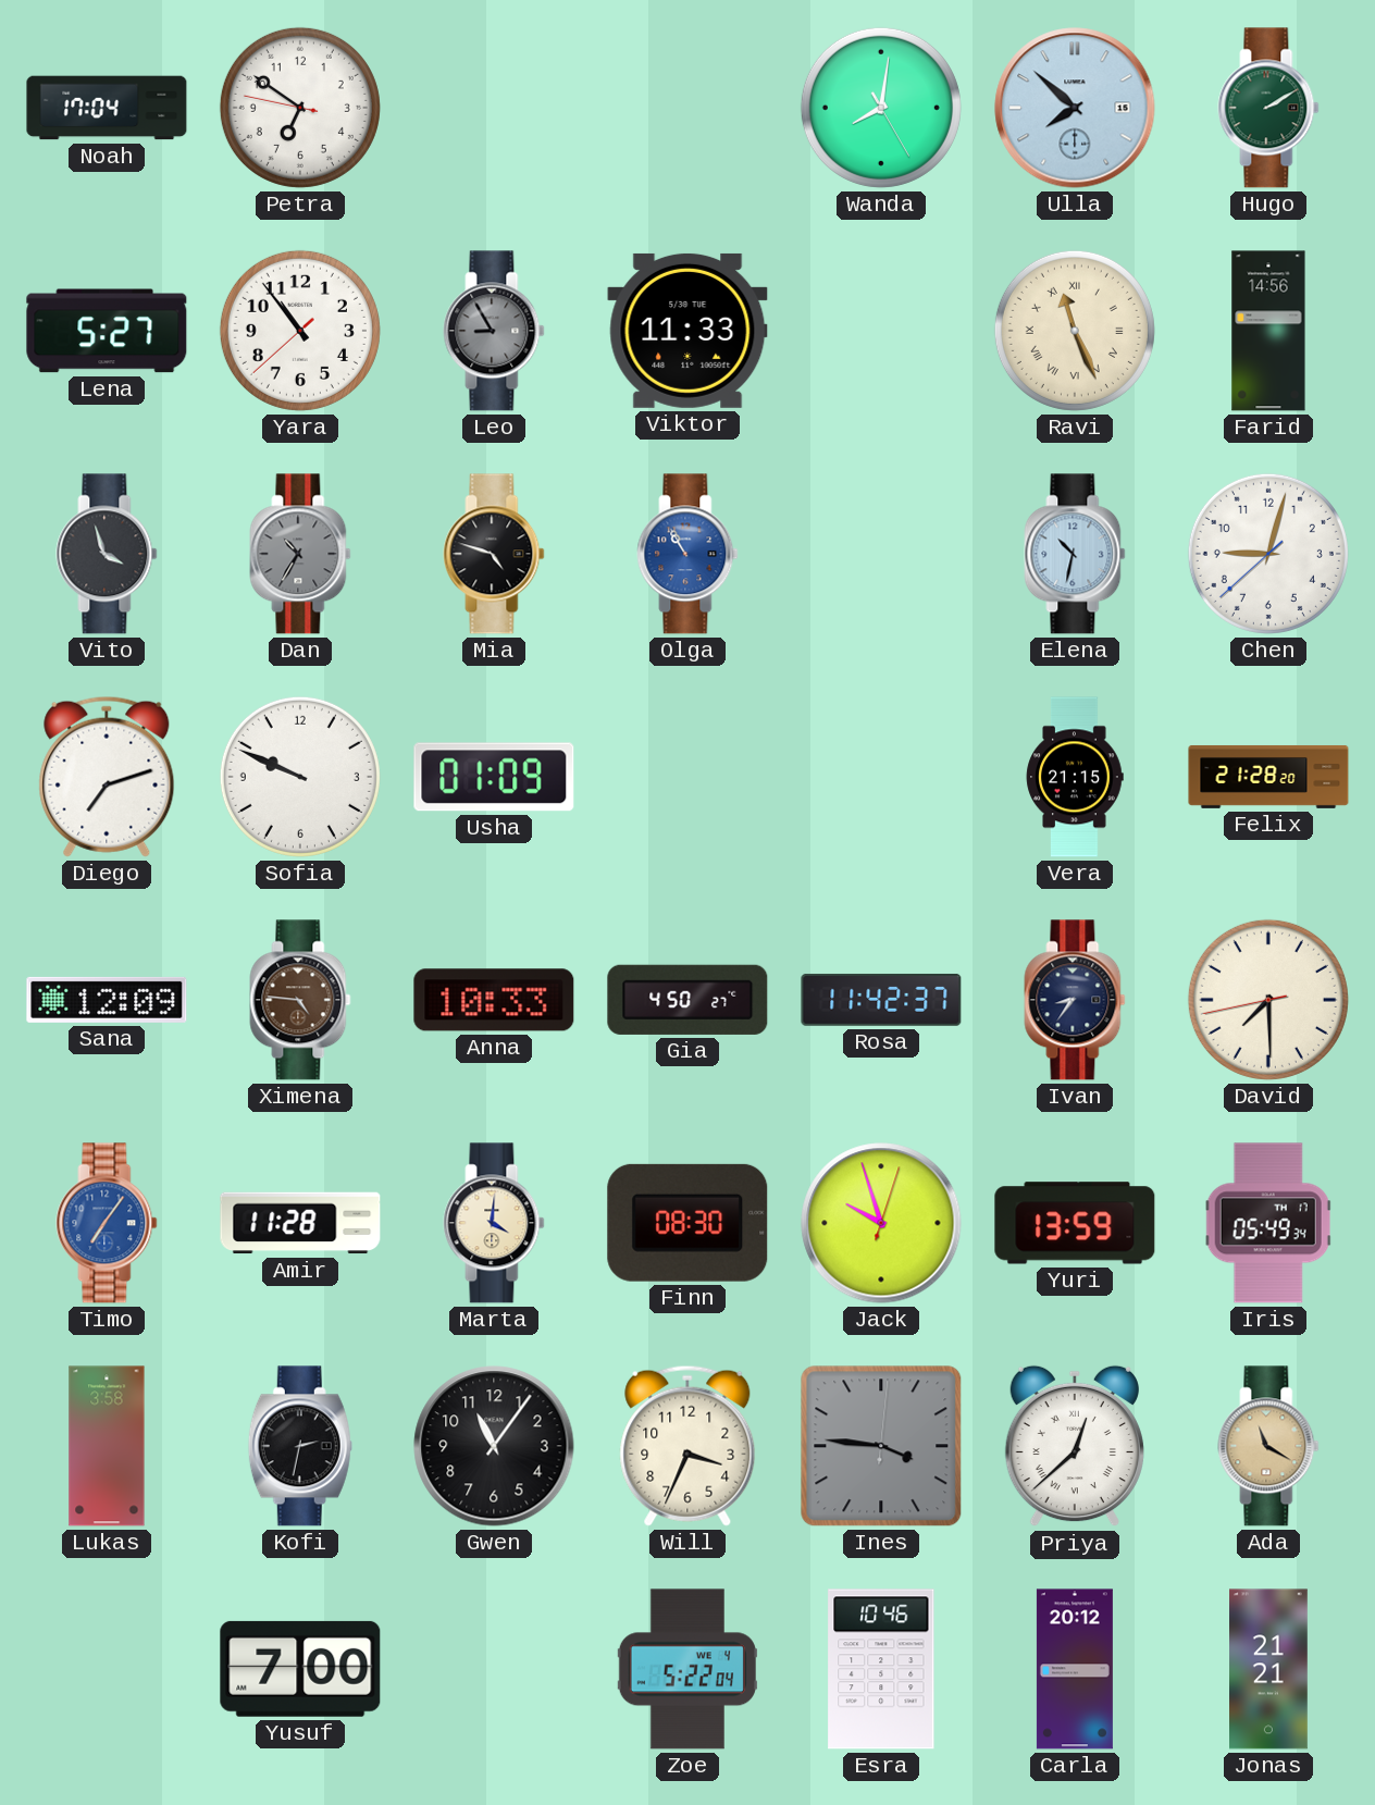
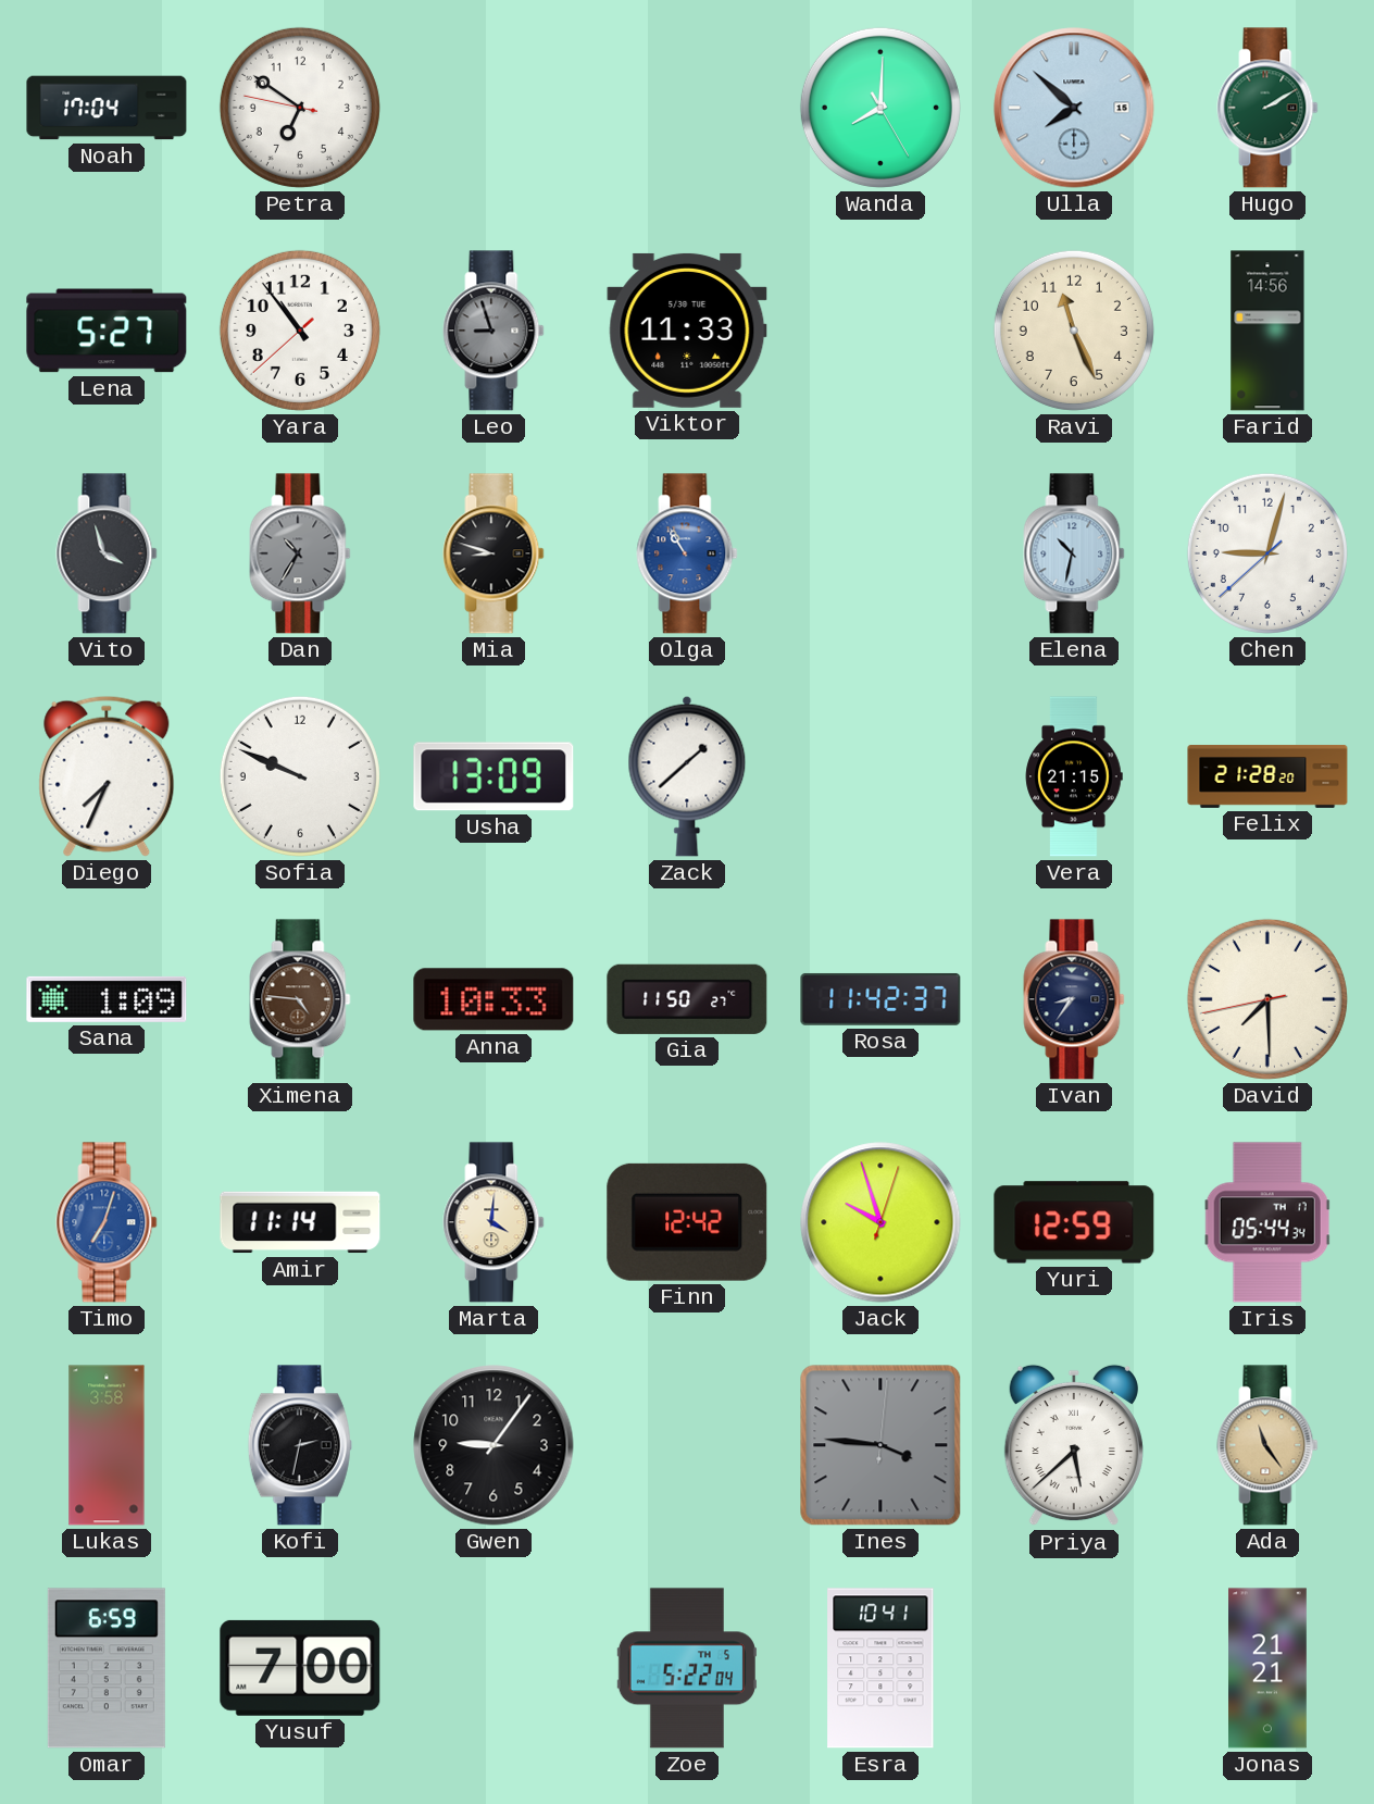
Wanda: 8:01 -> 8:00
Leo: 8:55 -> 8:57
Ravi numerals: Roman -> Arabic
Mia: 4:48 -> 8:48
Diego: 7:12 -> 7:34
Usha: 01:09 -> 13:09
Zack: none -> 1:38
Sana: 12:09 -> 1:09
Gia: 4:50 -> 11:50
Timo: 7:06 -> 7:03
Amir: 11:28 -> 11:14
Finn: 08:30 -> 12:42
Yuri: 13:59 -> 12:59
Iris: 05:49 -> 05:44
Gwen: 11:06 -> 9:06
Will: 3:34 -> none
Priya: 12:38 -> 5:38
Ada: 11:20 -> 11:24
Omar: none -> 6:59
Zoe date: WE 4 -> TH 5
Esra: 10:46 -> 10:41
Carla: 20:12 -> none
